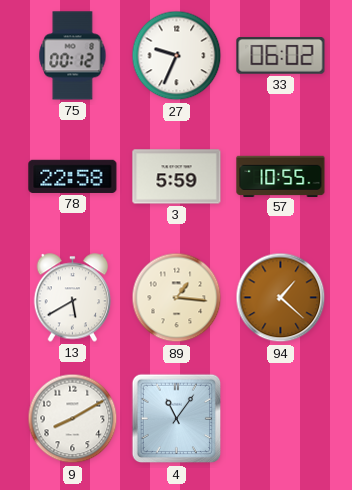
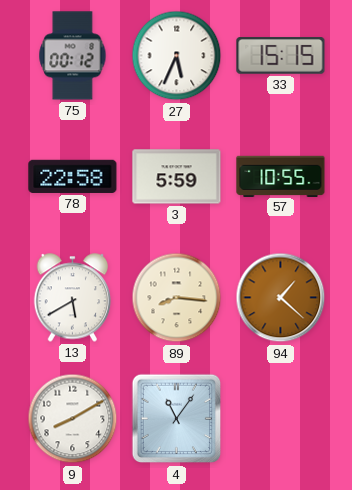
27: 9:34 -> 5:34
33: 06:02 -> 15:15
89: 1:16 -> 8:16
